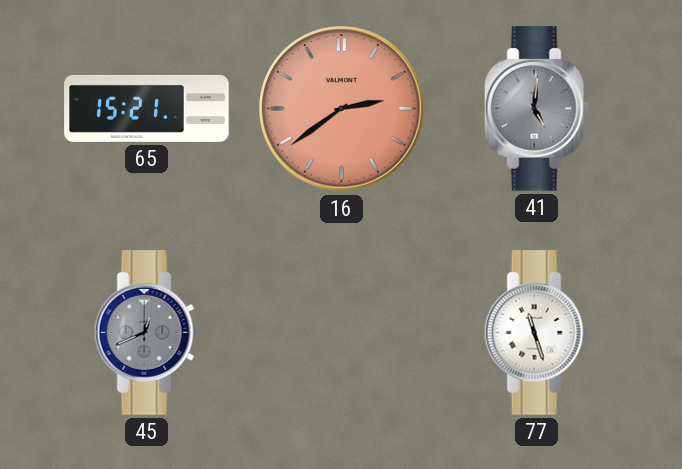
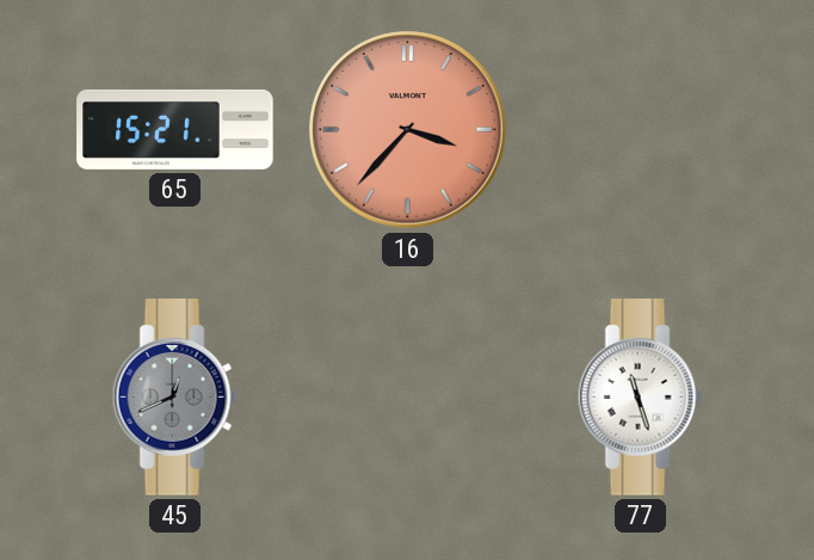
16: 2:39 -> 3:37
41: 5:01 -> none
